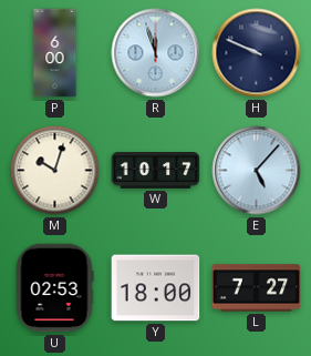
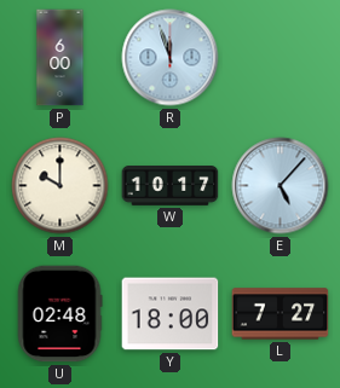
H: 9:49 -> none
M: 10:03 -> 10:00
U: 02:53 -> 02:48
